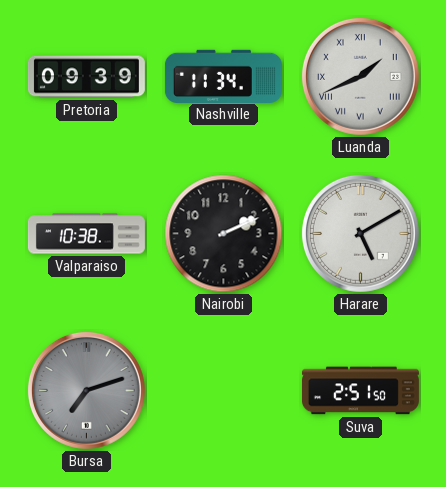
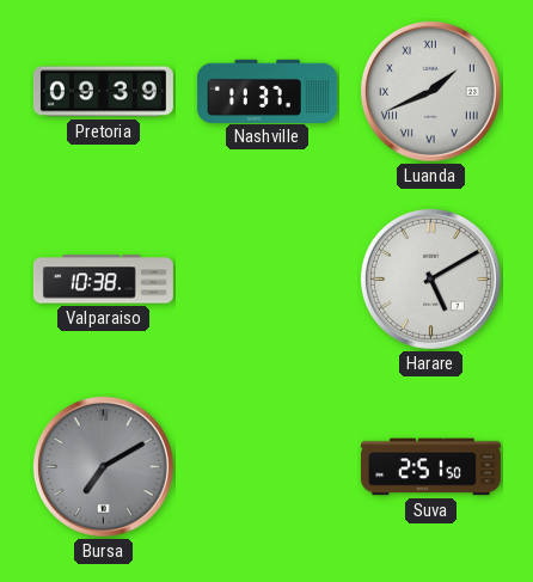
Nashville: 11:34 -> 11:37
Nairobi: 2:11 -> none
Bursa: 7:12 -> 7:10
